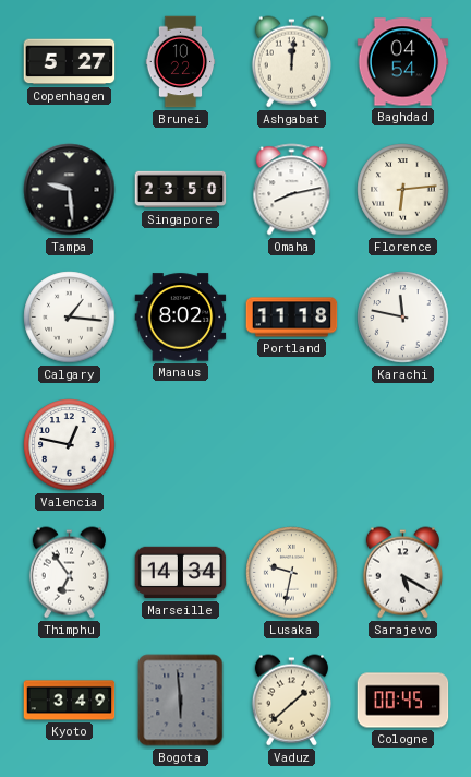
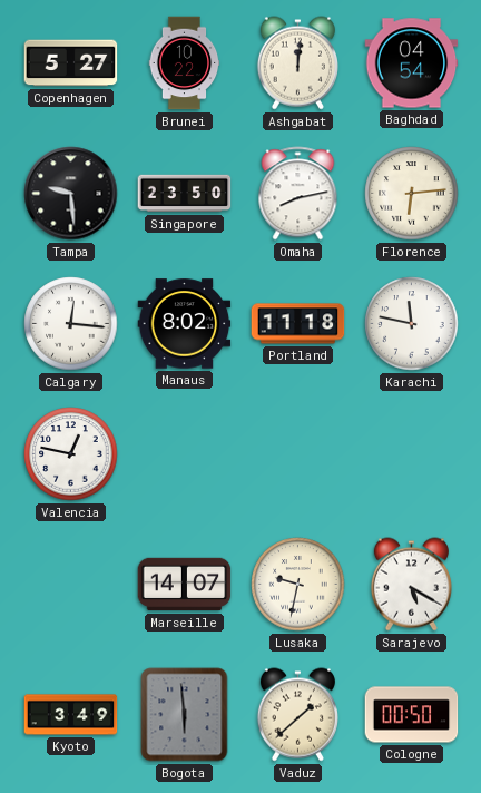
Calgary: 1:16 -> 12:16
Thimphu: 6:54 -> none
Marseille: 14:34 -> 14:07
Cologne: 00:45 -> 00:50
